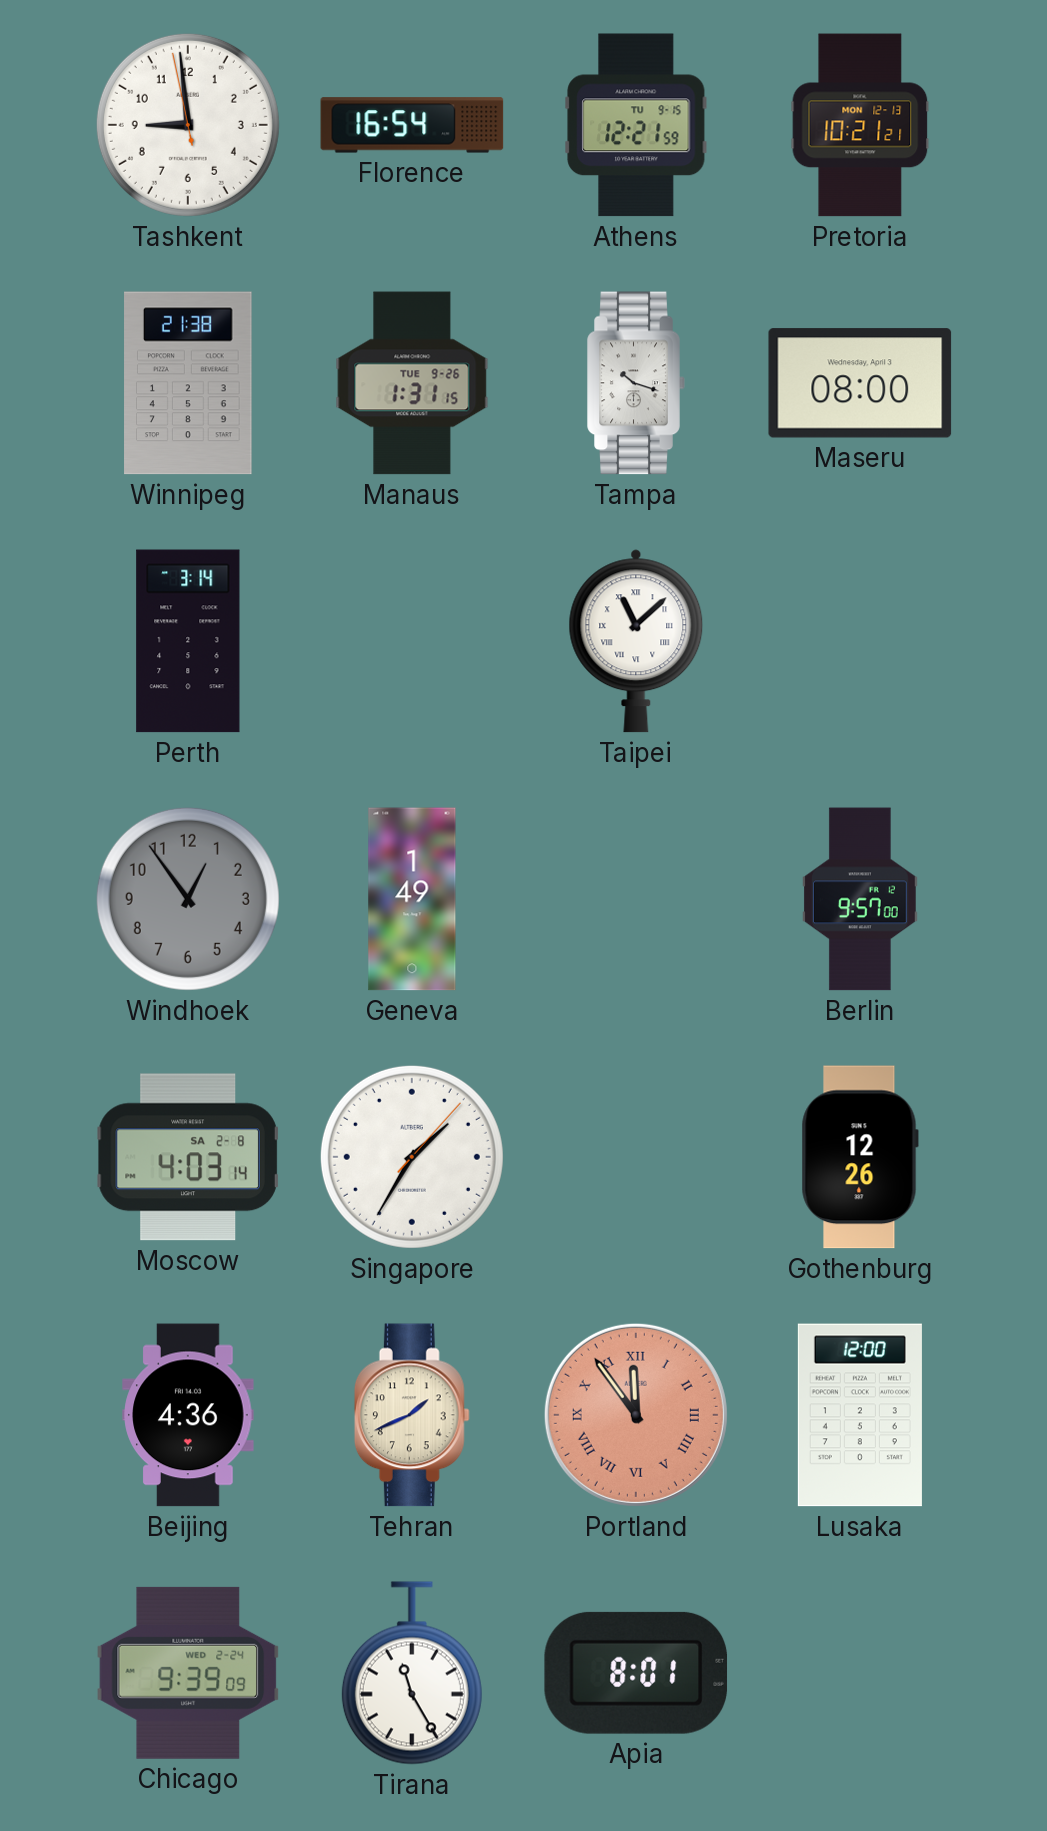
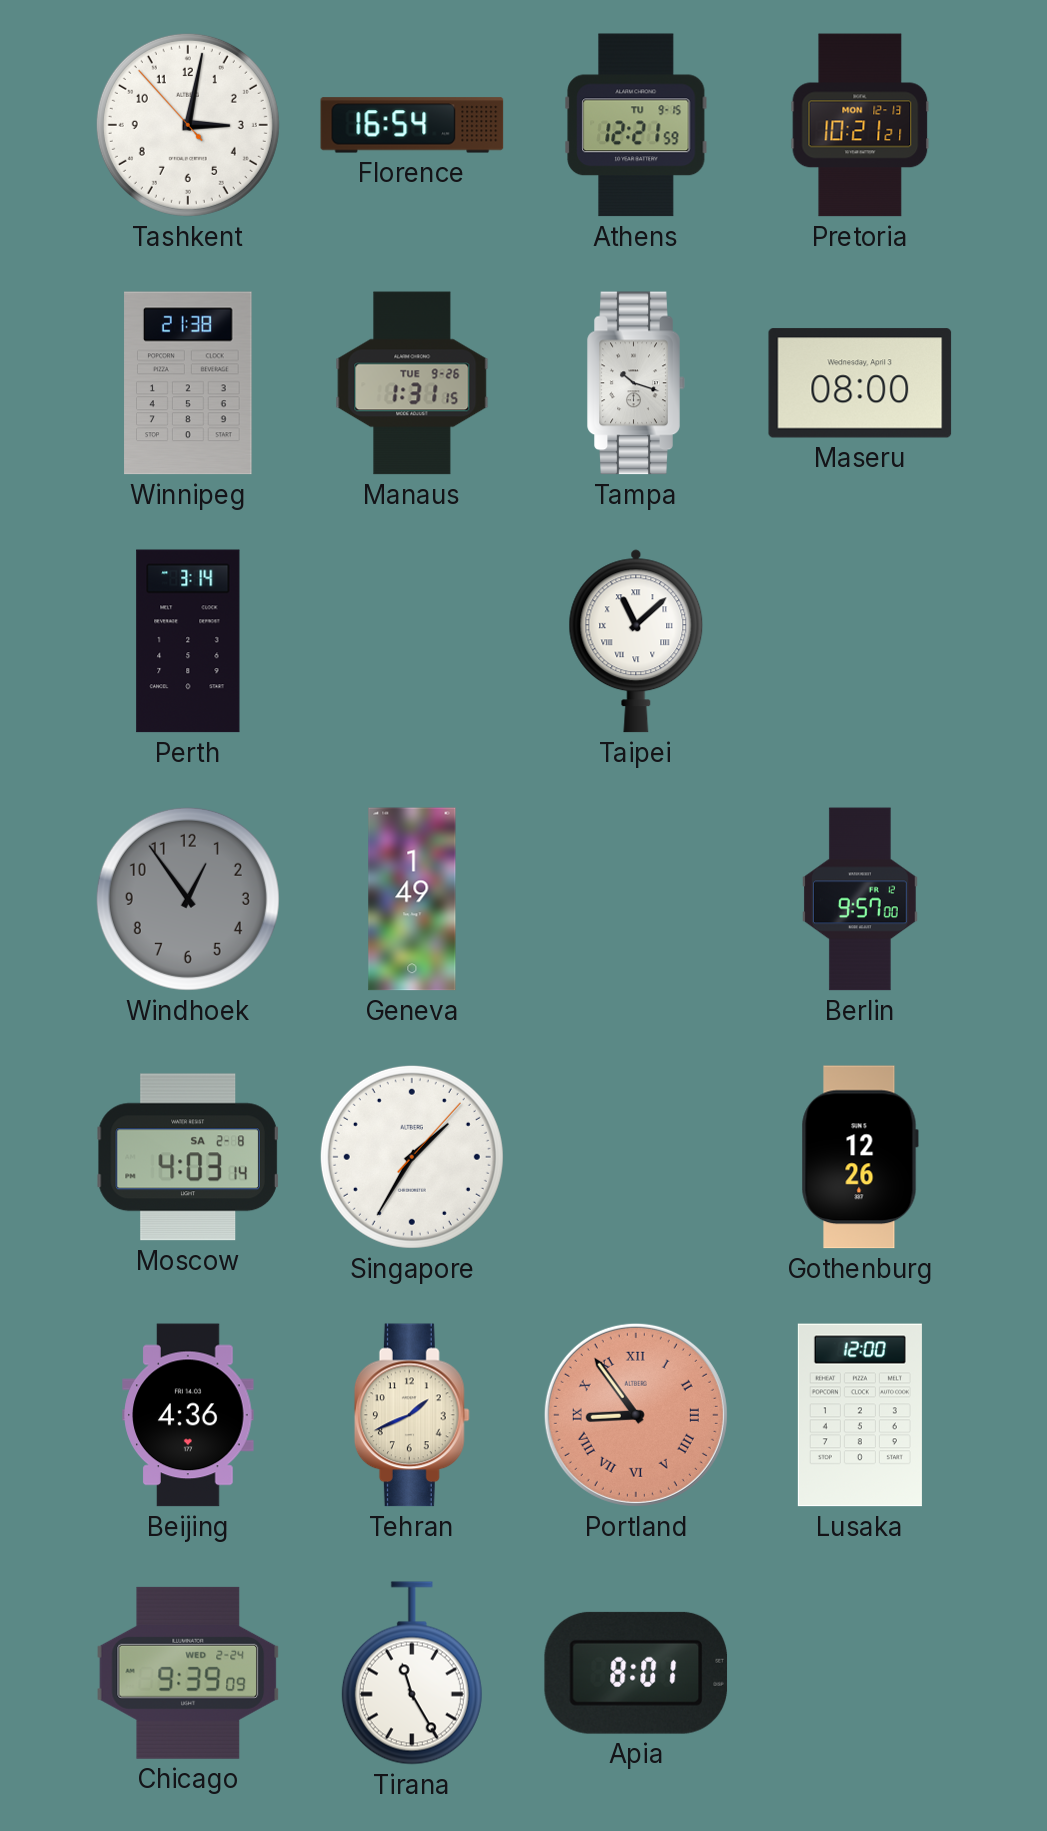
Tashkent: 8:58 -> 3:01
Portland: 11:54 -> 8:54
